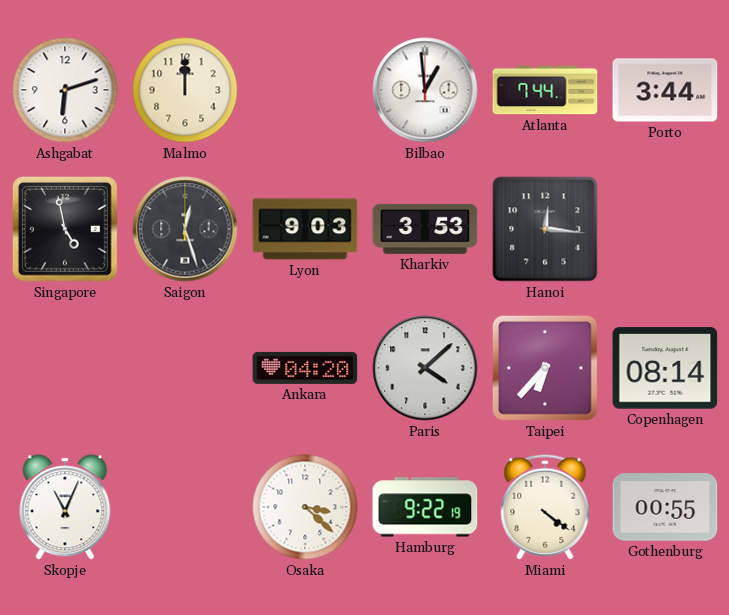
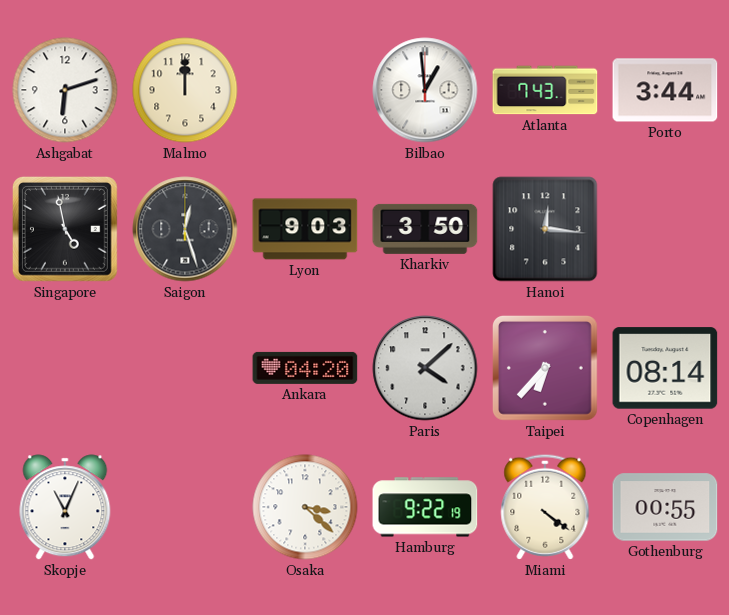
Atlanta: 7:44 -> 7:43
Kharkiv: 3:53 -> 3:50
